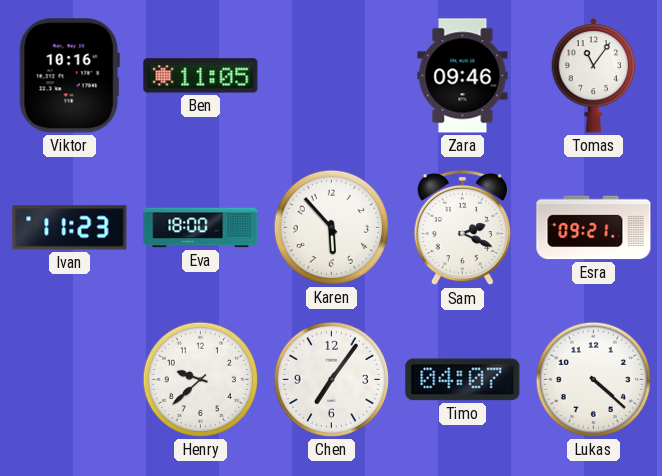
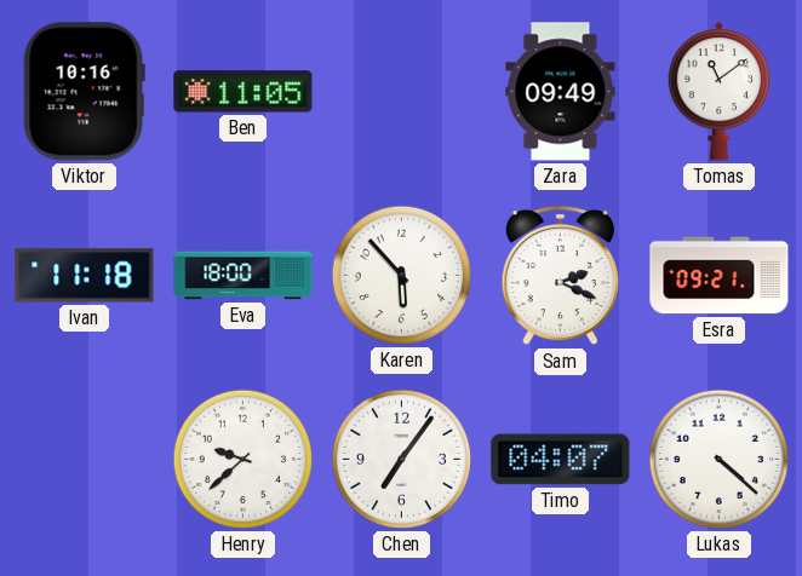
Zara: 09:46 -> 09:49
Tomas: 11:06 -> 11:09
Ivan: 11:23 -> 11:18
